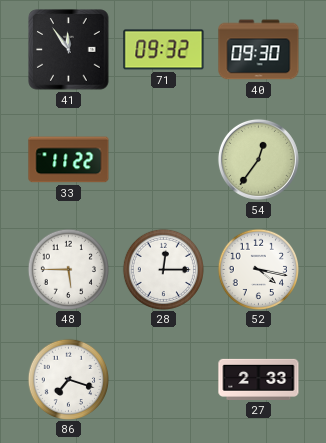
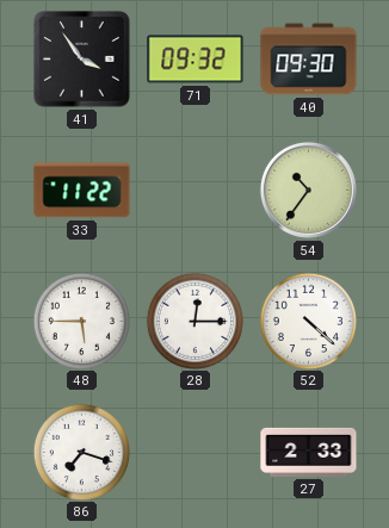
41: 11:54 -> 3:54
54: 12:36 -> 10:36
52: 4:17 -> 4:22
